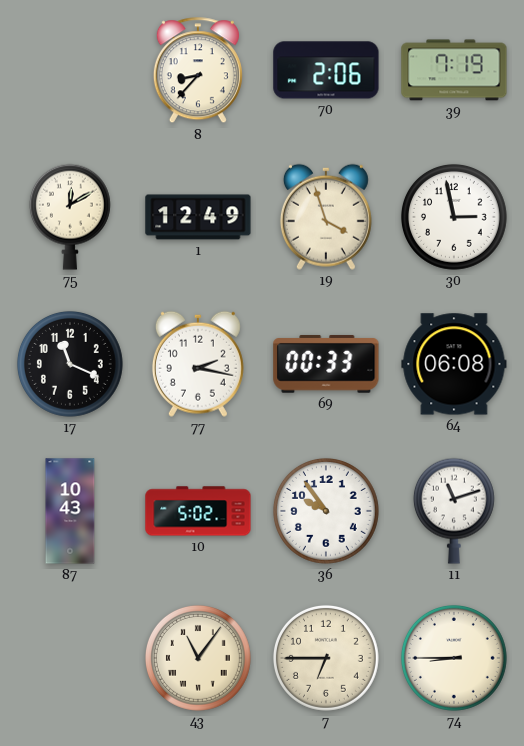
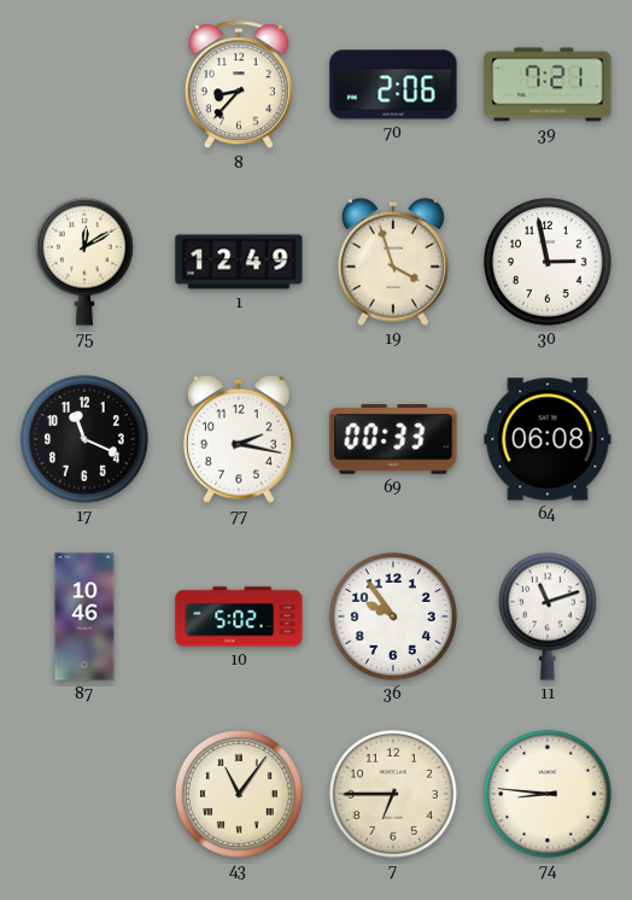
39: 7:19 -> 7:21
87: 10:43 -> 10:46
74: 8:45 -> 8:46
